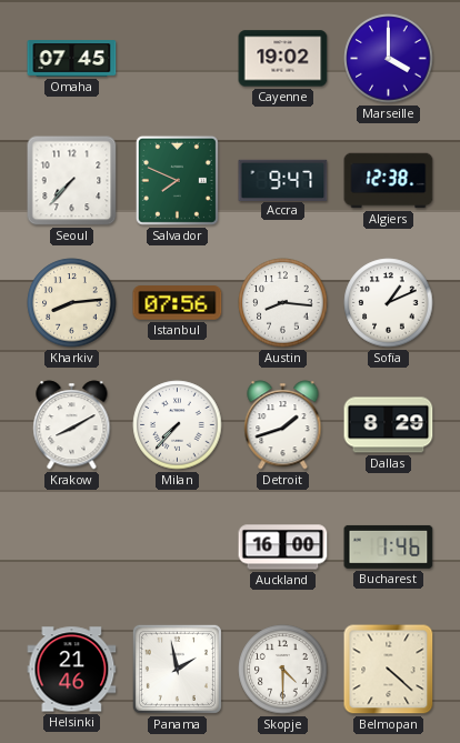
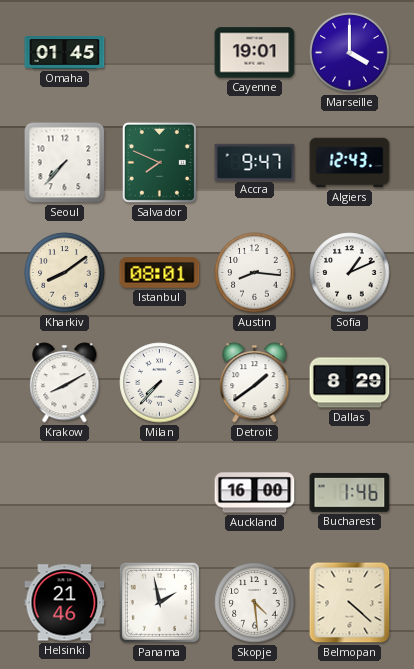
Omaha: 07:45 -> 01:45
Cayenne: 19:02 -> 19:01
Algiers: 12:38 -> 12:43
Kharkiv: 8:14 -> 8:09
Istanbul: 07:56 -> 08:01
Detroit: 1:42 -> 1:39
Skopje: 4:30 -> 4:29
